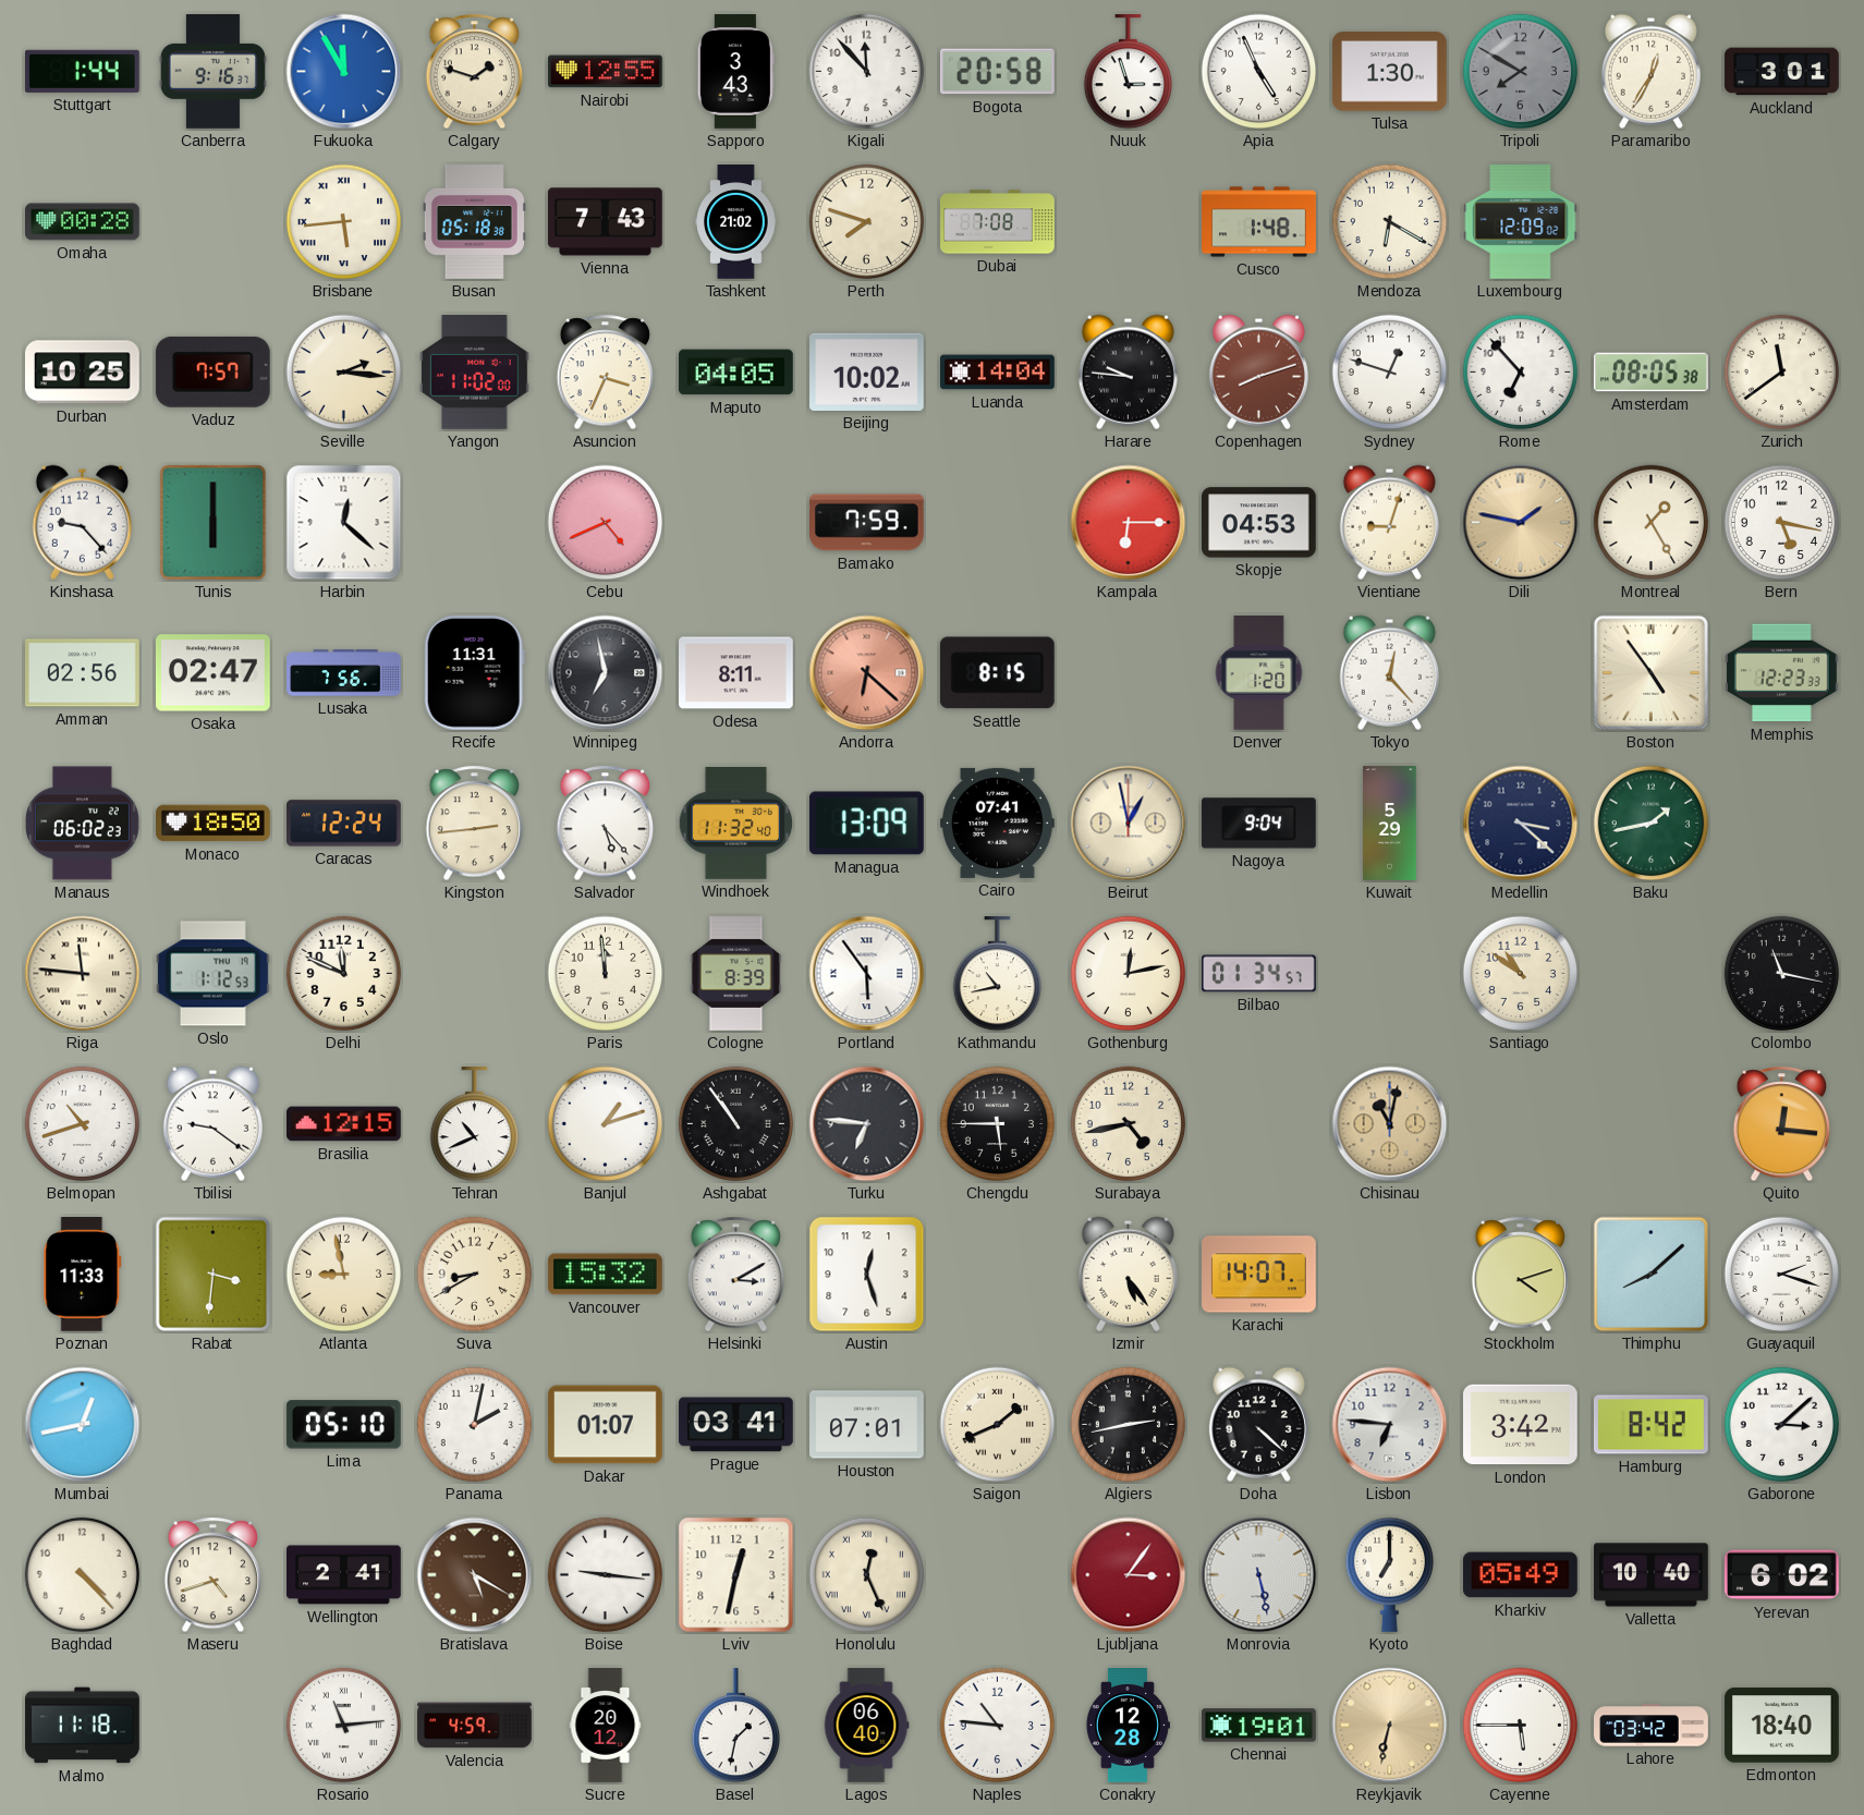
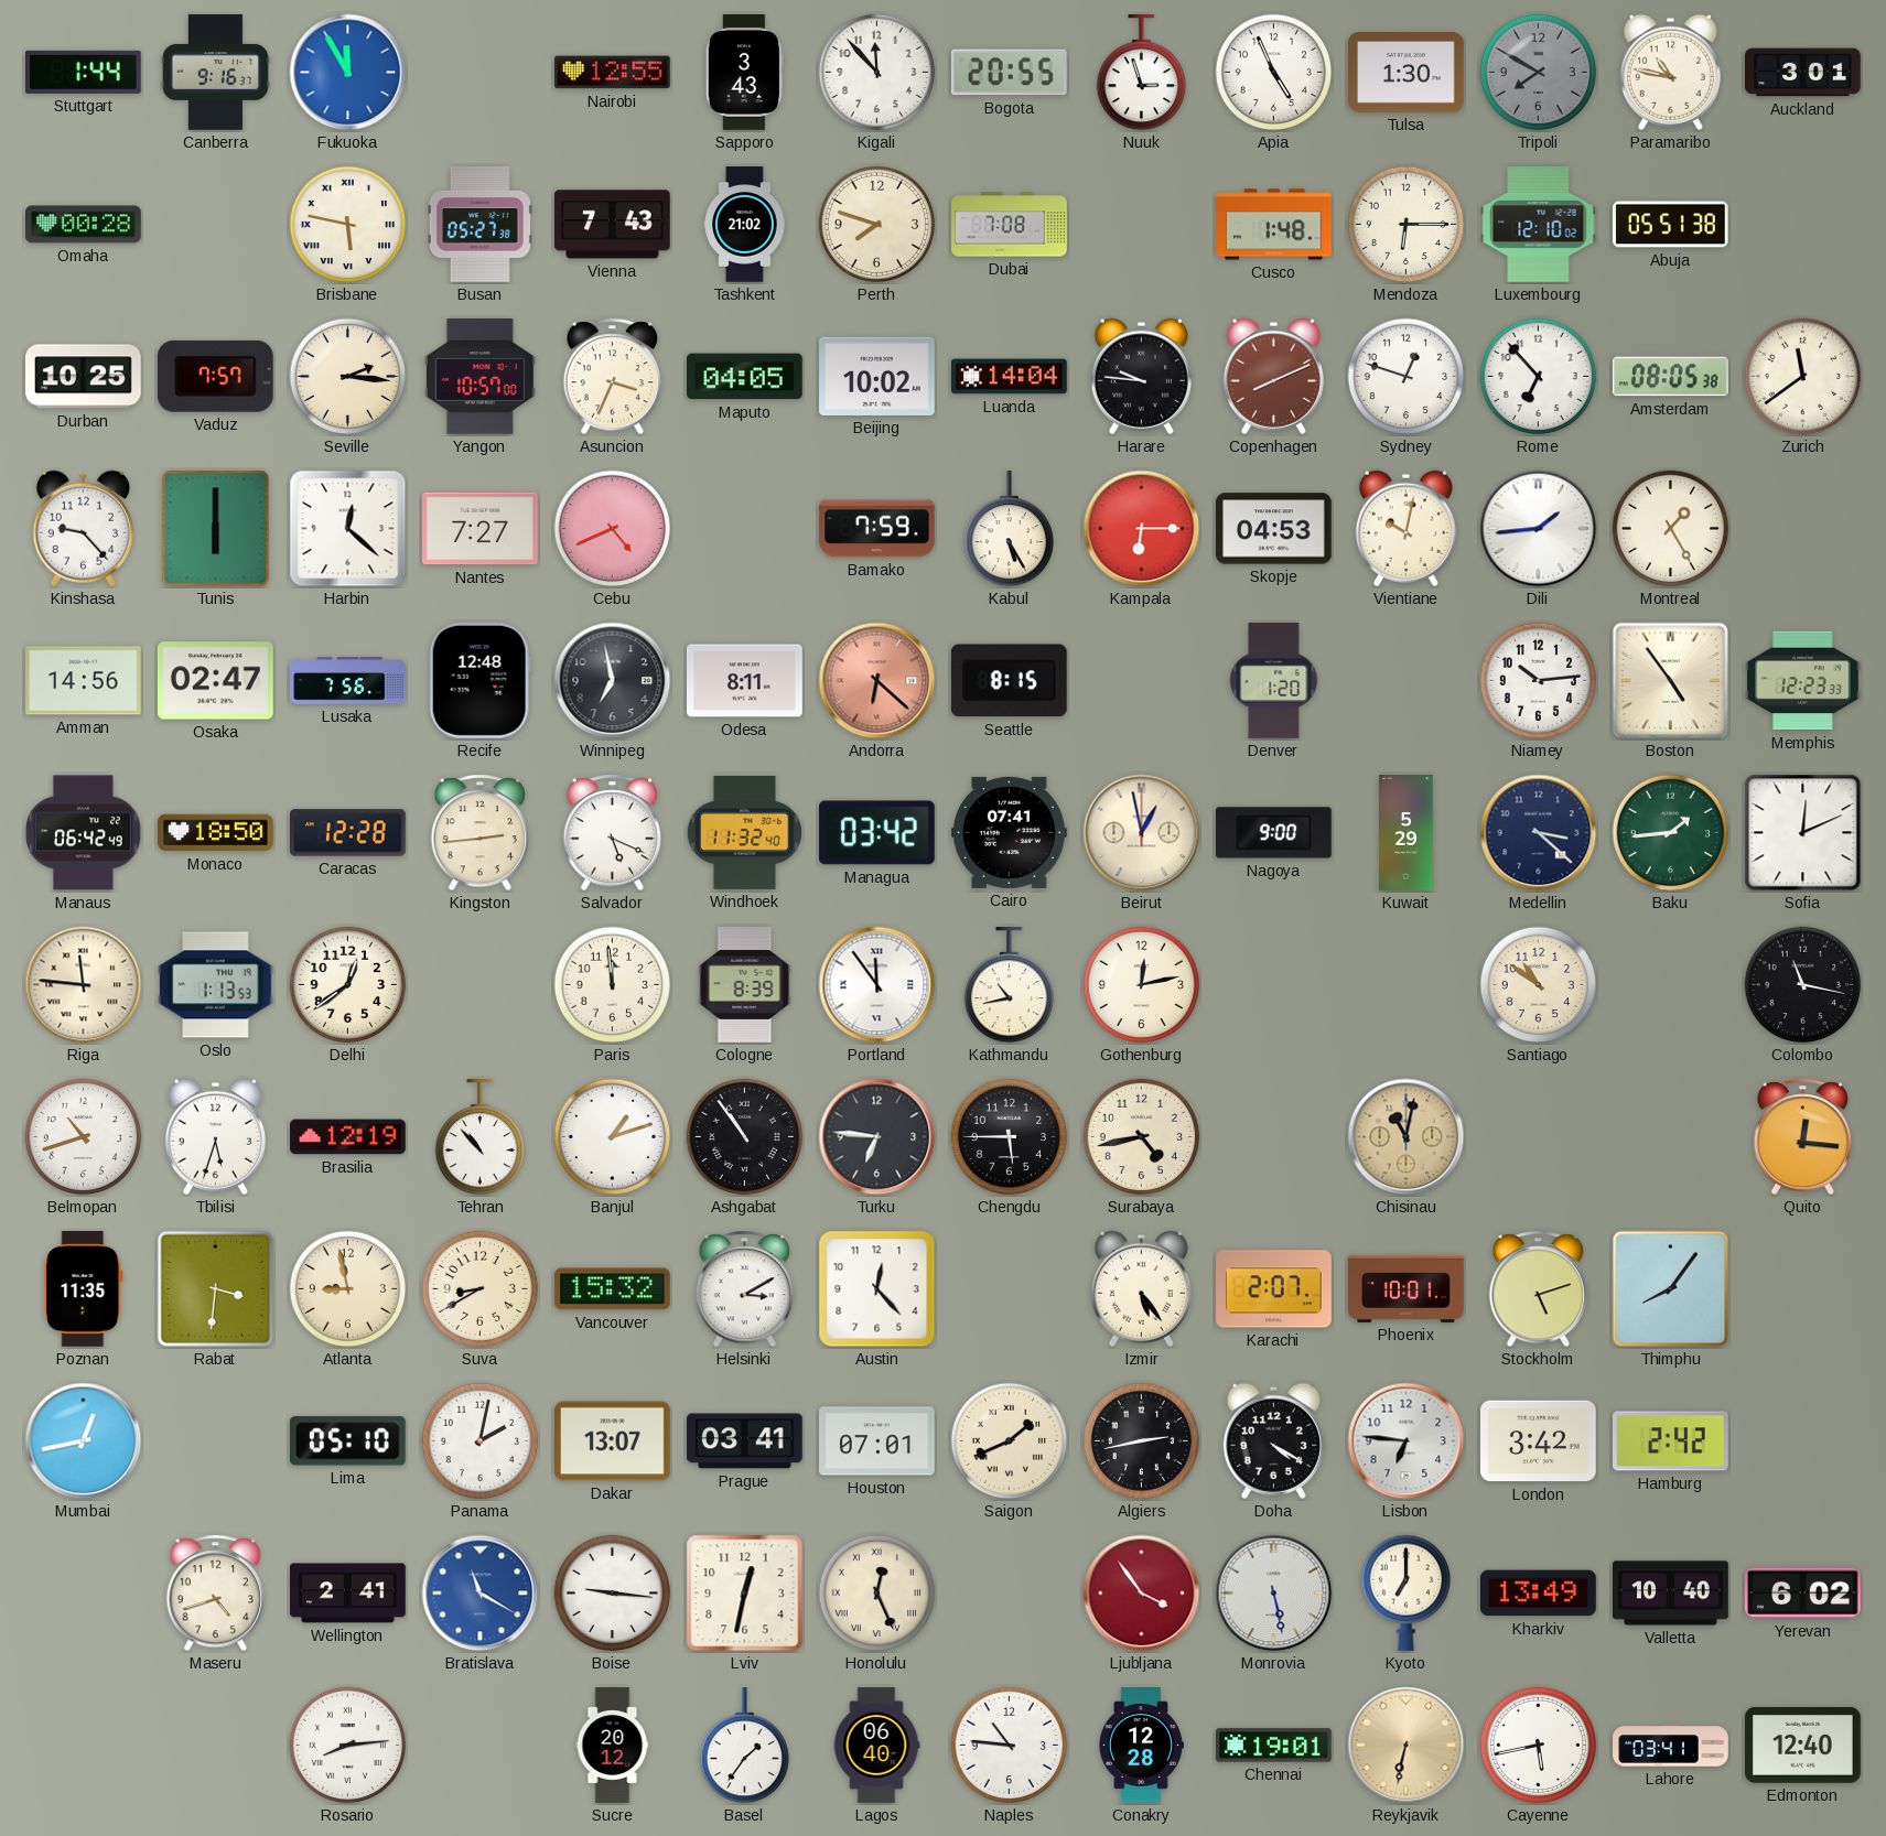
Calgary: 1:48 -> none
Bogota: 20:58 -> 20:55
Paramaribo: 12:35 -> 10:47
Brisbane: 5:44 -> 5:47
Busan: 05:18 -> 05:27
Mendoza: 6:20 -> 6:15
Luxembourg: 12:09 -> 12:10
Abuja: none -> 05:51
Yangon: 11:02 -> 10:57
Copenhagen: 8:12 -> 8:11
Nantes: none -> 7:27
Kabul: none -> 5:25
Vientiane: 9:03 -> 10:02
Dili: 1:47 -> 1:44
Dili dial: champagne -> white
Bern: 5:17 -> none
Amman: 02:56 -> 14:56
Recife: 11:31 -> 12:48
Tokyo: 12:23 -> none
Niamey: none -> 10:14
Manaus: 06:02 -> 06:42
Caracas: 12:24 -> 12:28
Salvador: 5:23 -> 5:19
Managua: 13:09 -> 03:42
Nagoya: 9:04 -> 9:00
Baku: 1:43 -> 1:44
Sofia: none -> 12:11
Oslo: 1:12 -> 1:13
Delhi: 11:49 -> 12:39
Portland: 5:54 -> 11:54
Bilbao: 01:34 -> none
Tbilisi: 9:21 -> 5:33
Brasilia: 12:15 -> 12:19
Tehran: 10:41 -> 10:53
Poznan: 11:33 -> 11:35
Austin: 12:27 -> 12:23
Karachi: 14:07 -> 2:07
Phoenix: none -> 10:01
Stockholm: 4:12 -> 5:12
Thimphu: 8:08 -> 8:06
Guayaquil: 2:18 -> none
Dakar: 01:07 -> 13:07
Doha: 4:22 -> 4:20
Hamburg: 8:42 -> 2:42
Gaborone: 3:08 -> none
Baghdad: 4:23 -> none
Bratislava: 5:20 -> 11:20
Bratislava dial: brown -> blue
Ljubljana: 3:06 -> 3:54
Kharkiv: 05:49 -> 13:49
Malmo: 11:18 -> none
Rosario: 11:14 -> 8:14
Valencia: 4:59 -> none
Basel: 1:32 -> 1:36
Cayenne: 5:45 -> 5:43
Lahore: 03:42 -> 03:41
Edmonton: 18:40 -> 12:40
